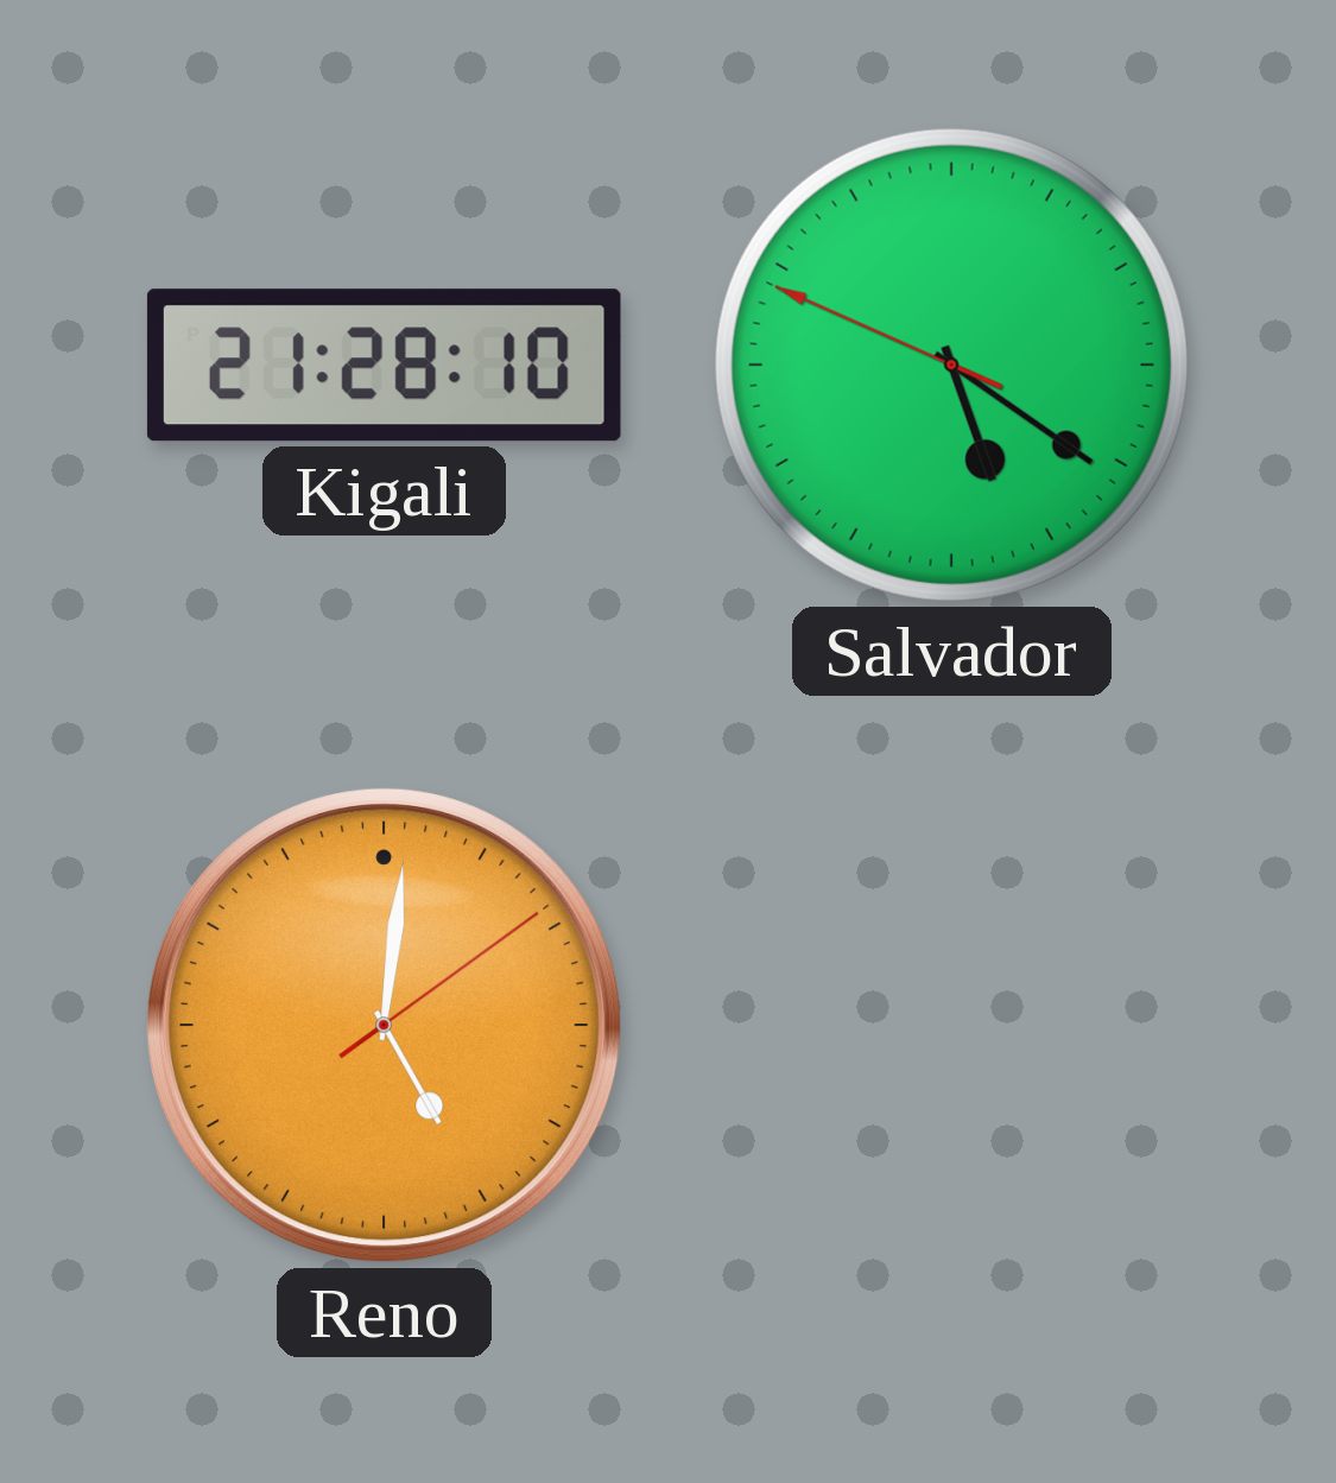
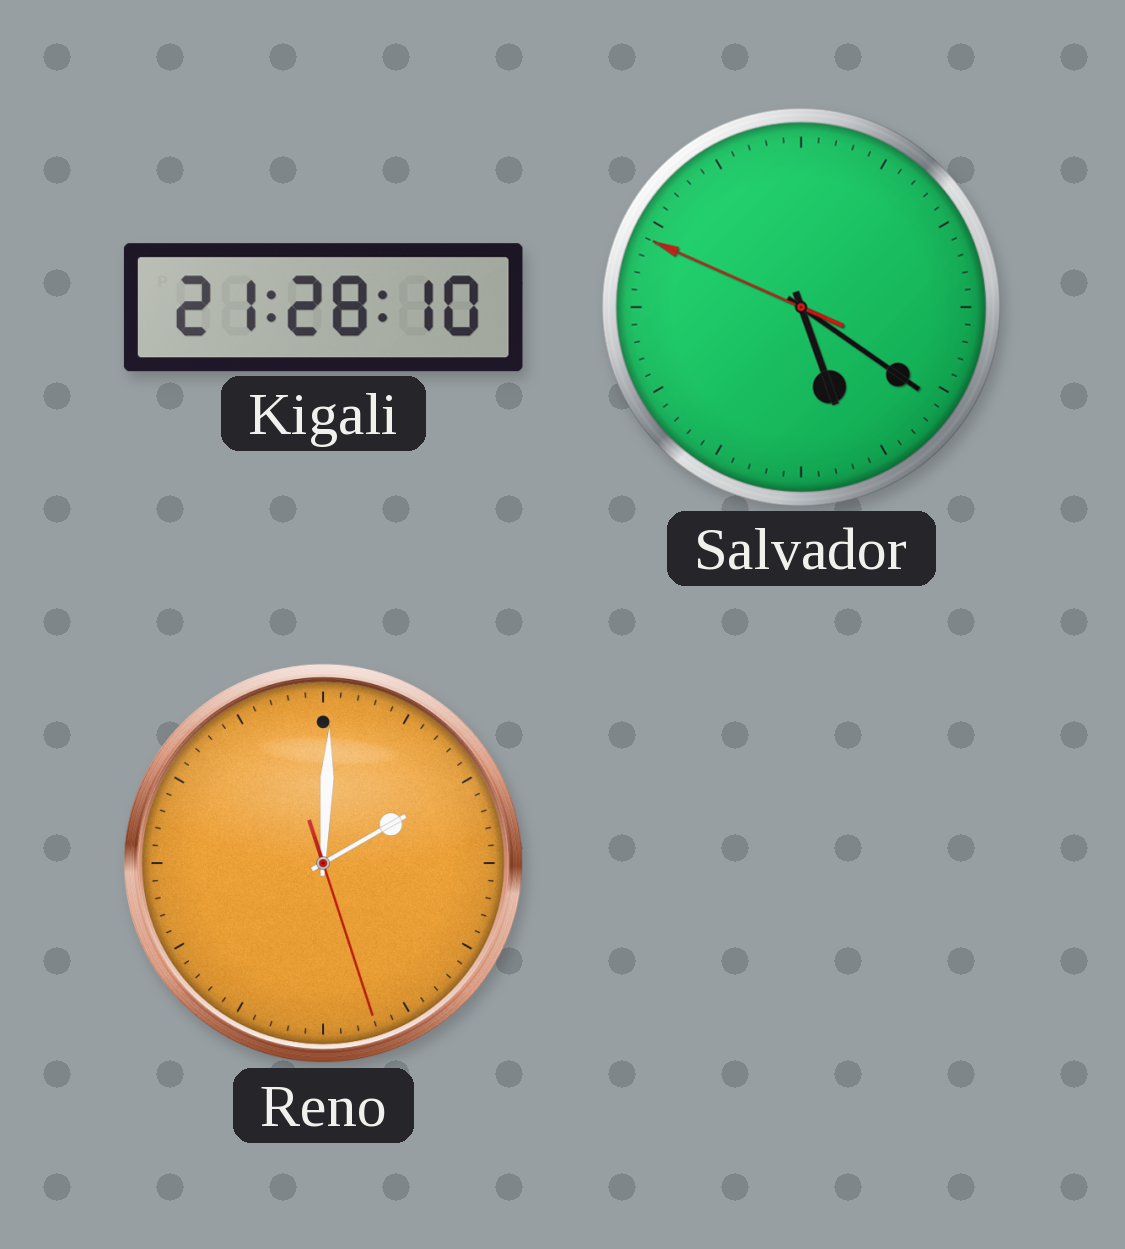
Reno: 5:01 -> 2:00
